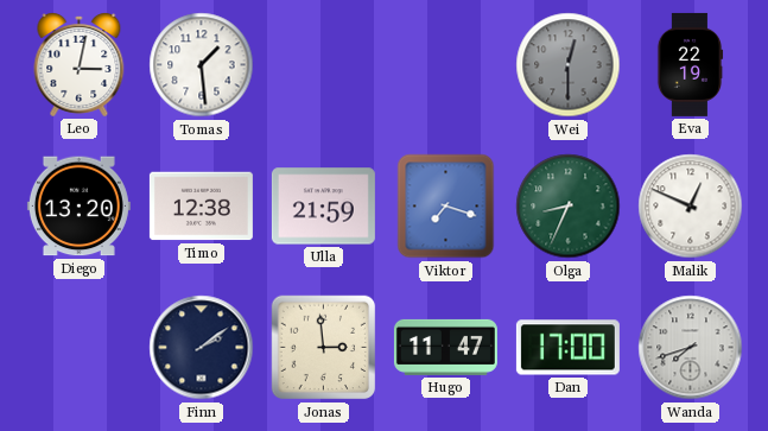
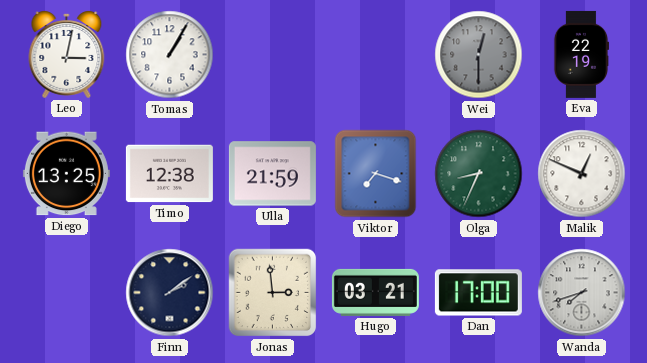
Tomas: 1:29 -> 1:05
Diego: 13:20 -> 13:25
Hugo: 11:47 -> 03:21
